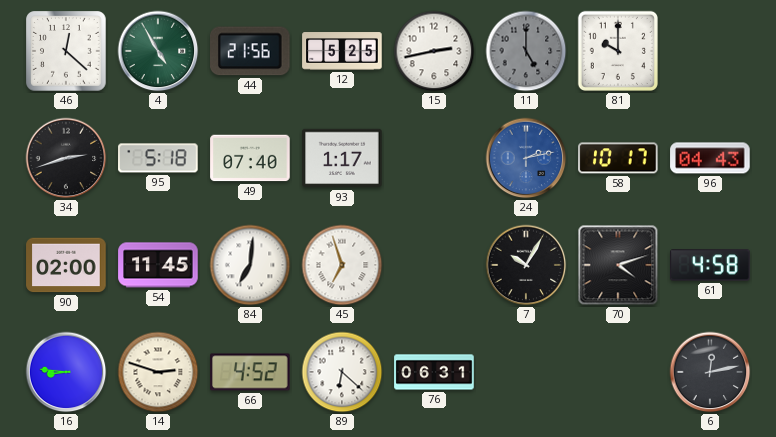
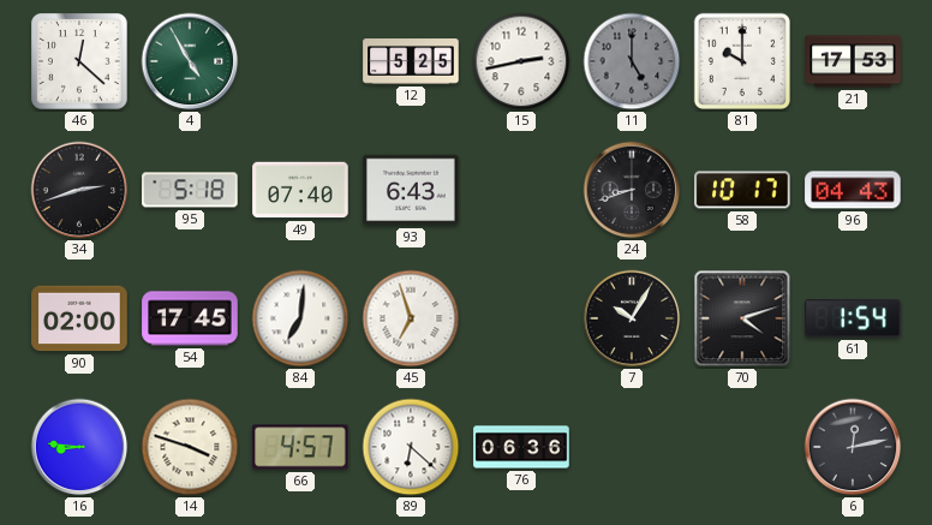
44: 21:56 -> none
21: none -> 17:53
93: 1:17 -> 6:43
24: 2:13 -> 8:42
24 dial: blue -> black
54: 11:45 -> 17:45
61: 4:58 -> 1:54
14: 2:48 -> 3:48
66: 4:52 -> 4:57
76: 06:31 -> 06:36
